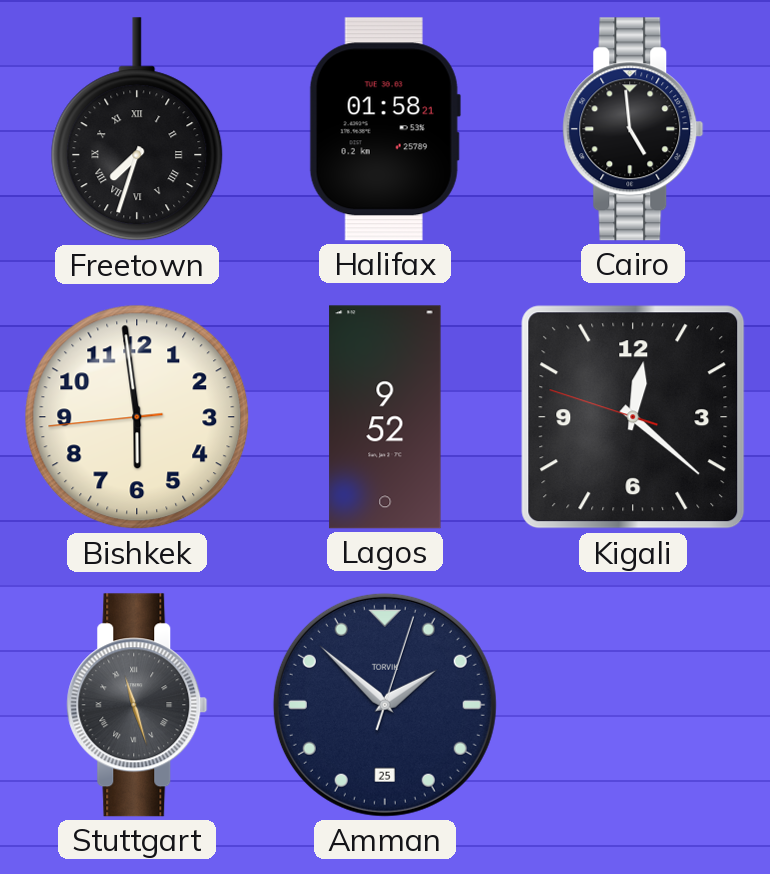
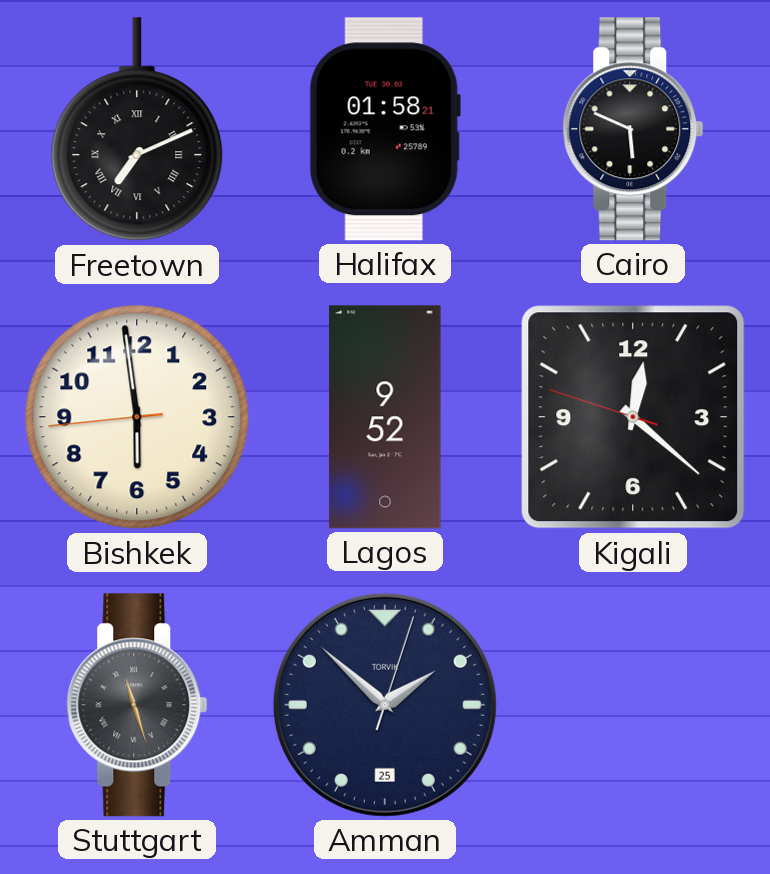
Freetown: 7:33 -> 7:11
Cairo: 4:59 -> 5:49
